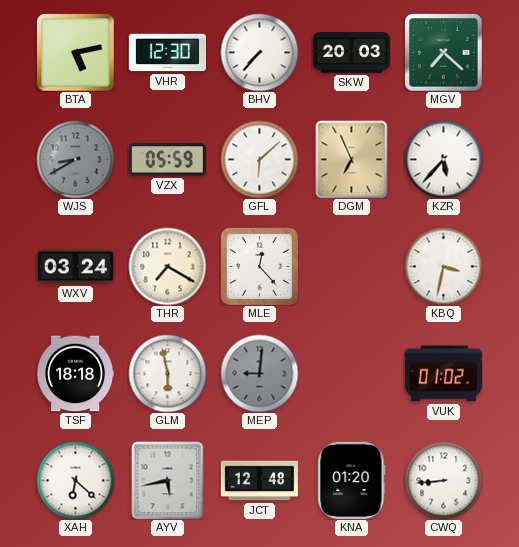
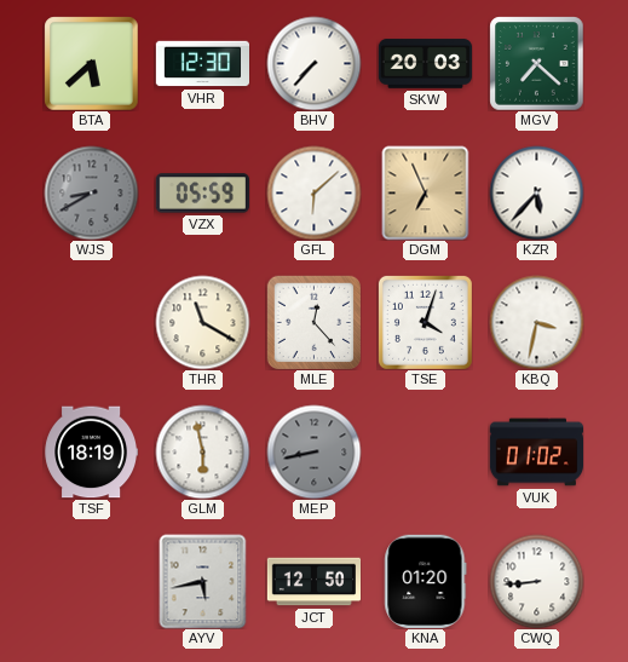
BTA: 5:13 -> 5:38
WXV: 03:24 -> none
THR: 7:20 -> 11:20
TSE: none -> 4:03
TSF: 18:18 -> 18:19
MEP: 9:01 -> 8:43
XAH: 6:22 -> none
JCT: 12:48 -> 12:50
